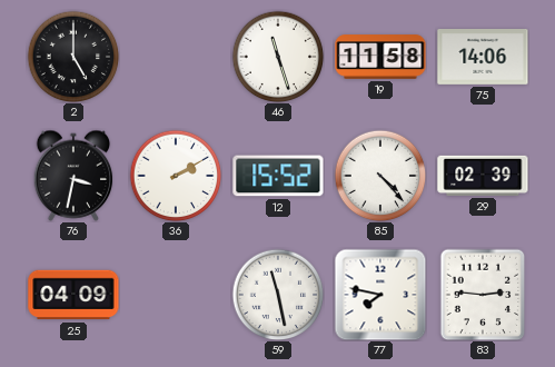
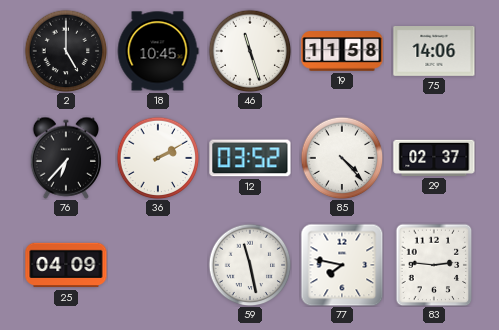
18: none -> 10:45
76: 3:32 -> 6:37
12: 15:52 -> 03:52
29: 02:39 -> 02:37
